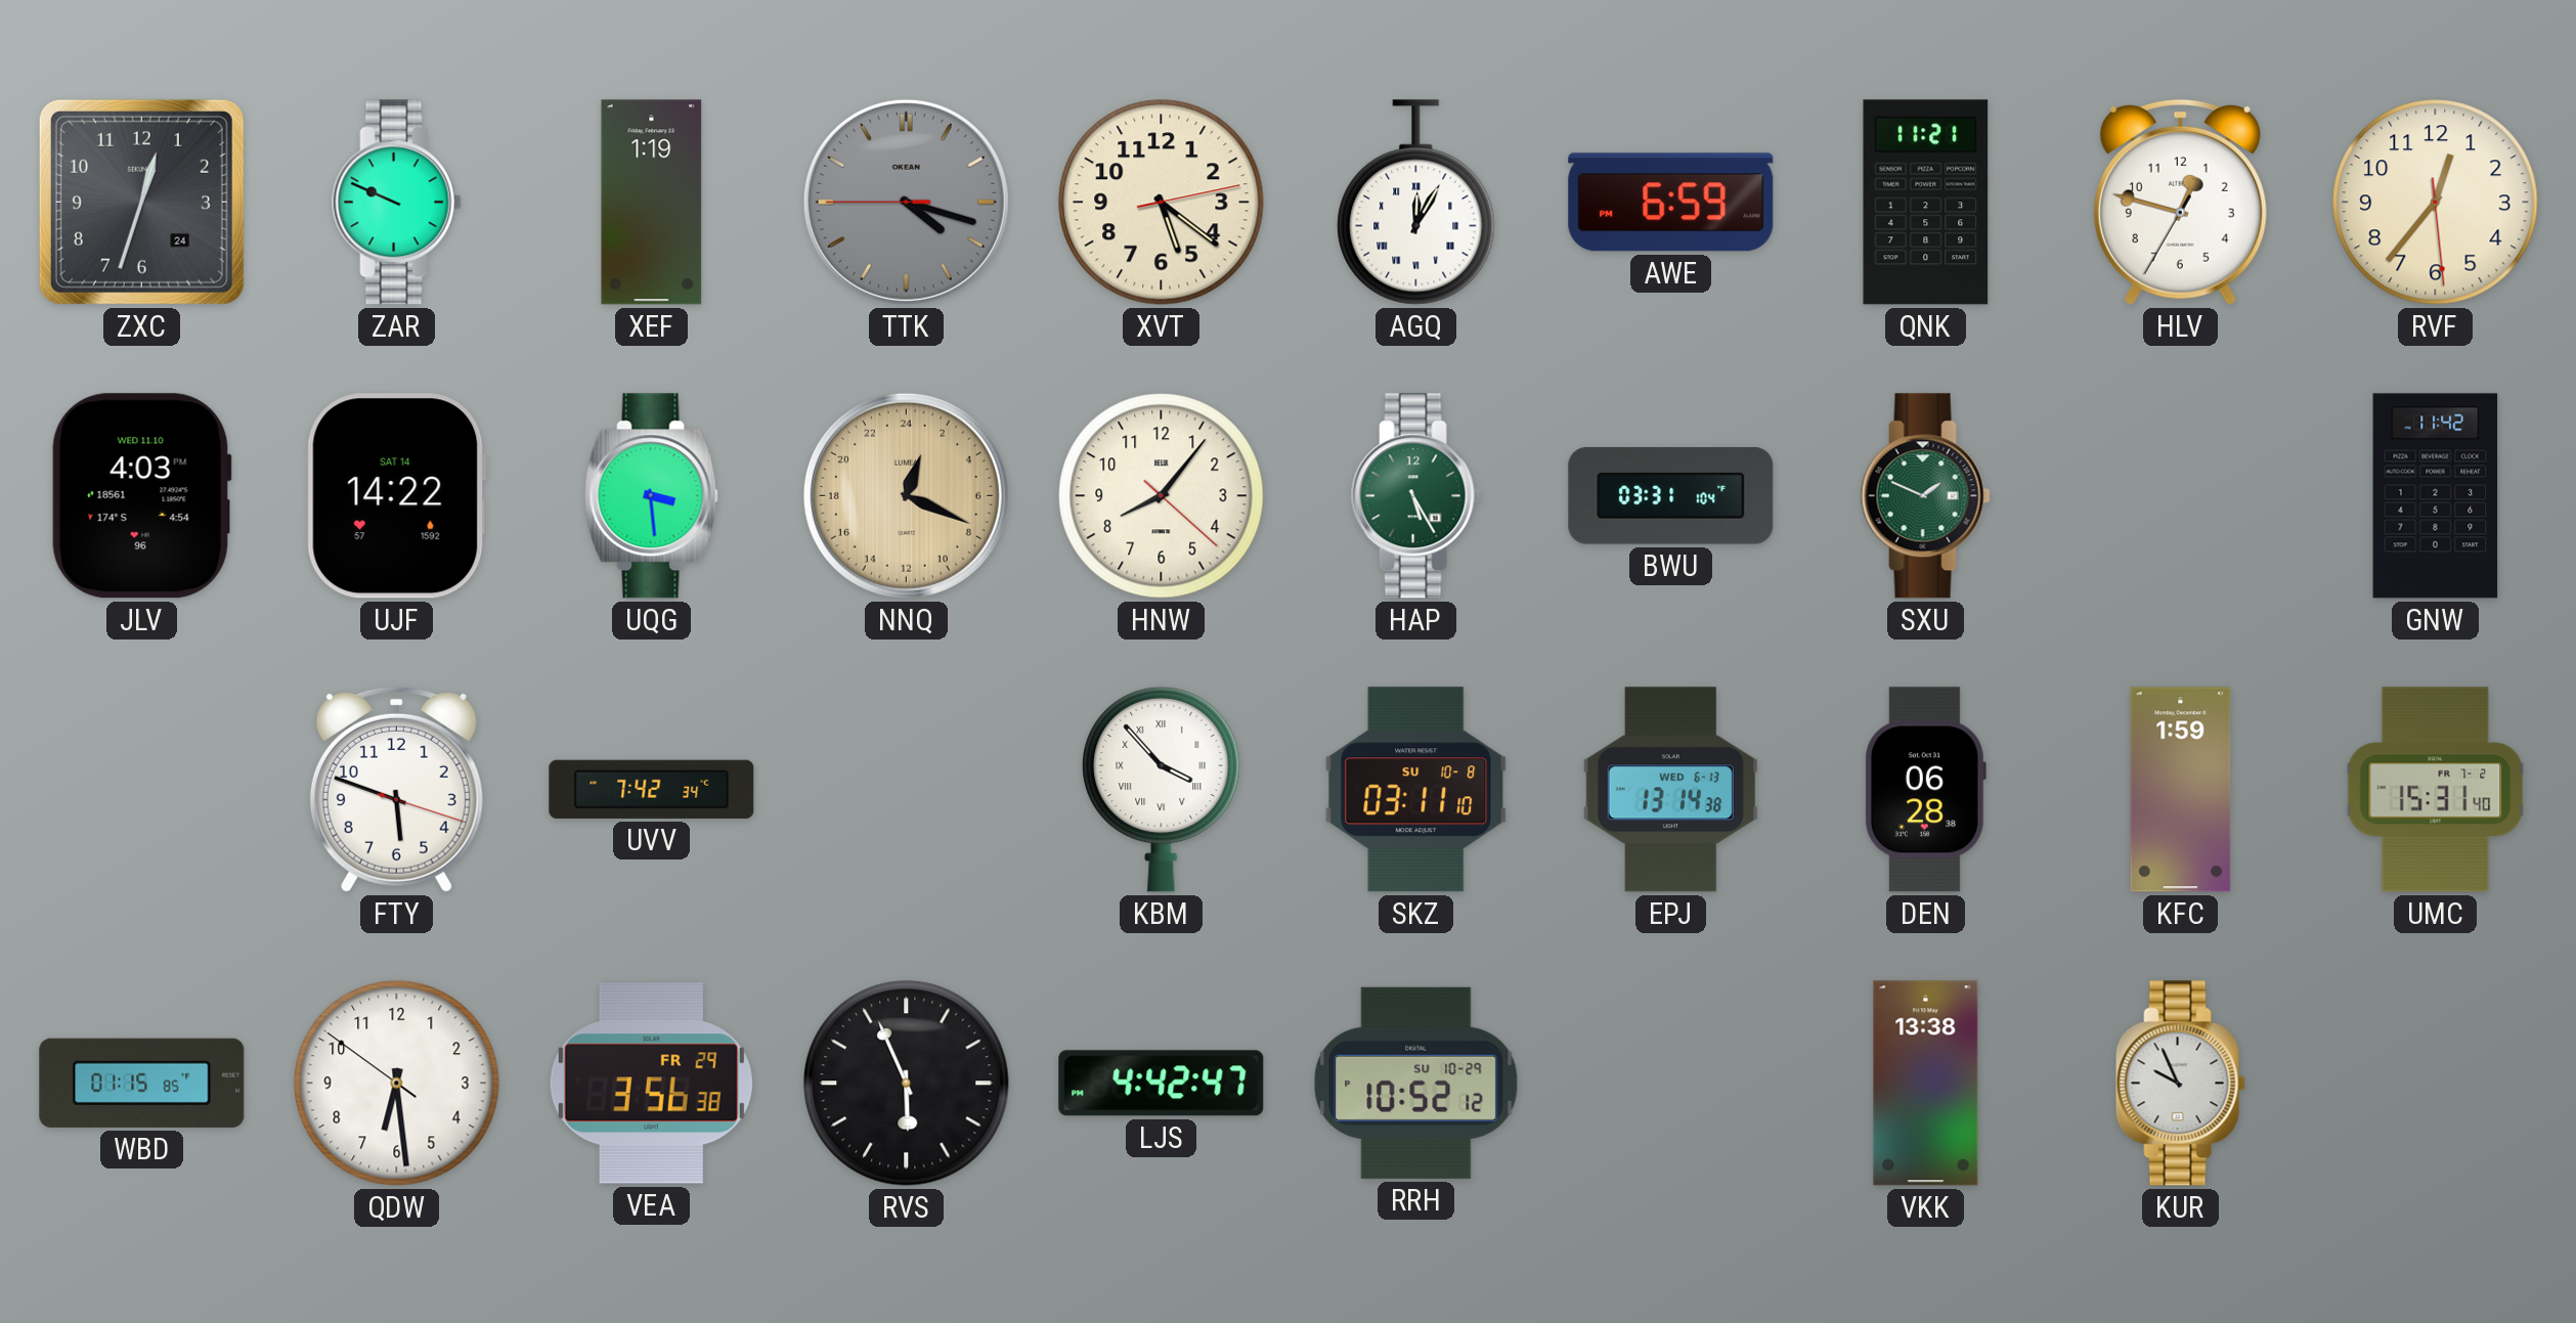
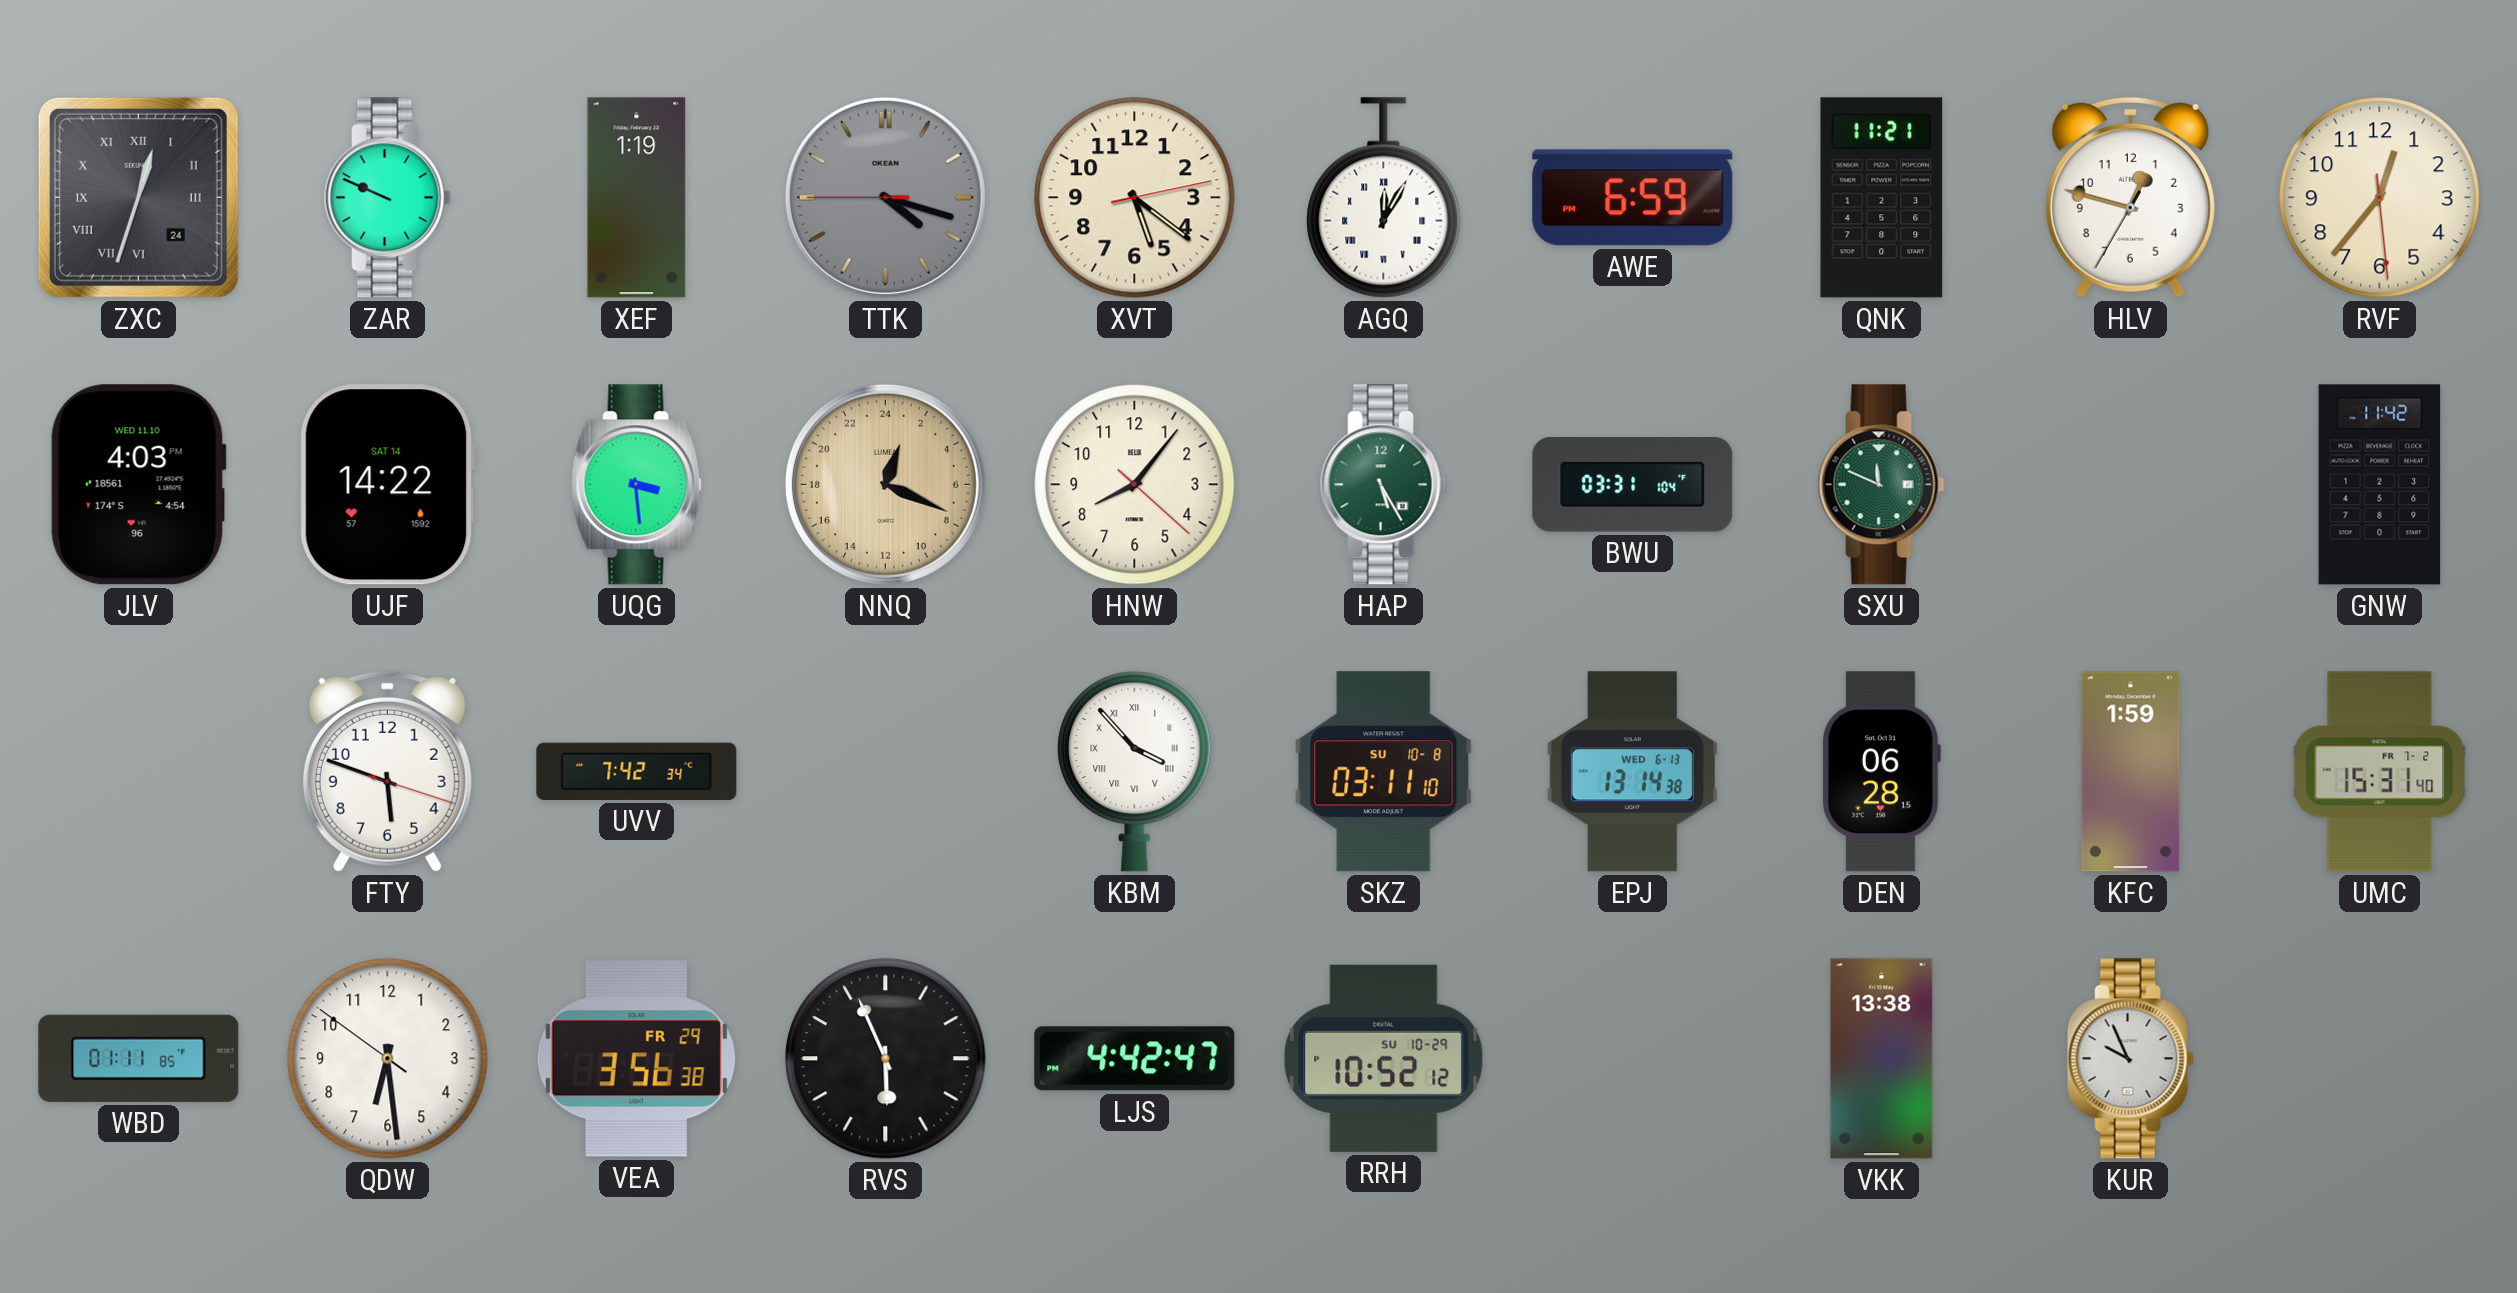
ZXC numerals: Arabic -> Roman
SXU: 1:49 -> 11:49
DEN: 06:28:38 -> 06:28:15
WBD: 01:15 -> 01:11
